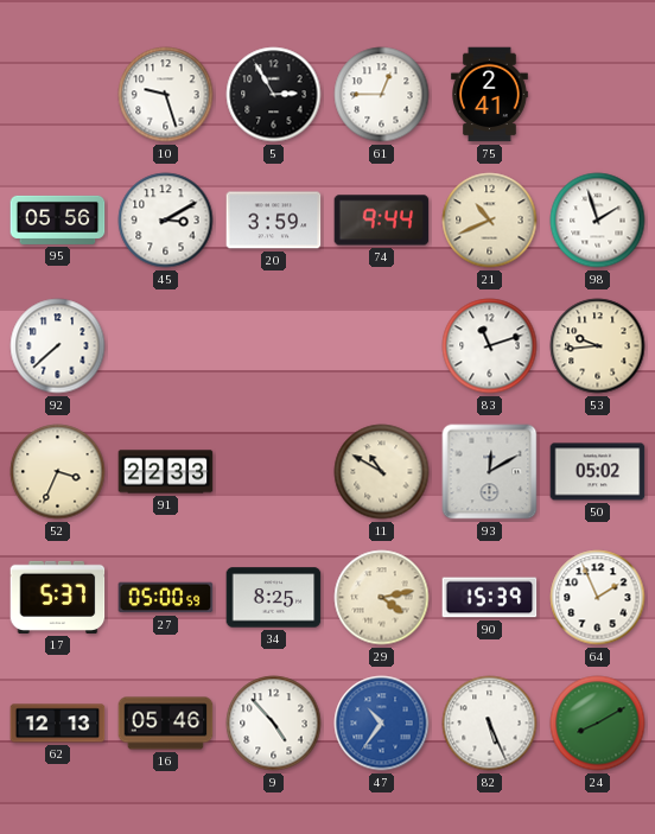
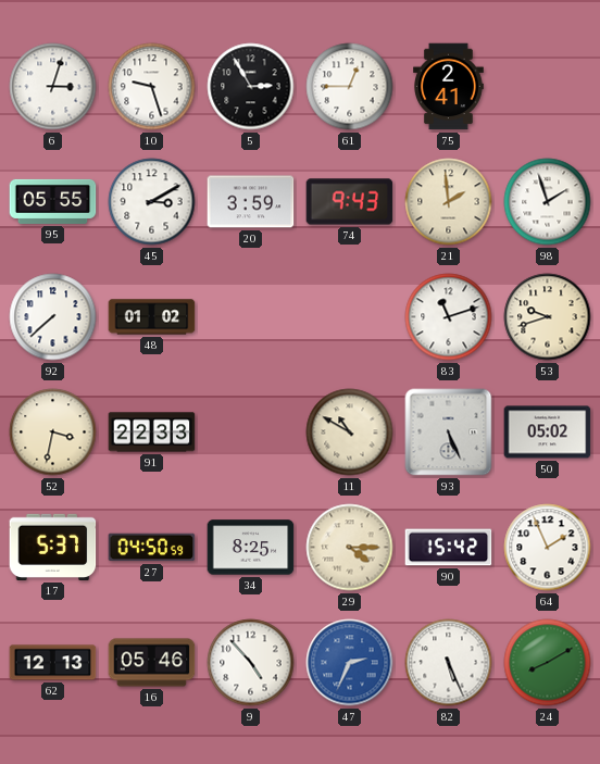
6: none -> 3:03
95: 05:56 -> 05:55
74: 9:44 -> 9:43
21: 10:41 -> 1:59
48: none -> 01:02
53: 9:44 -> 9:42
52: 3:34 -> 3:32
93: 12:10 -> 5:26
27: 05:00 -> 04:50
29: 4:13 -> 4:15
90: 15:39 -> 15:42
47: 10:36 -> 2:34
